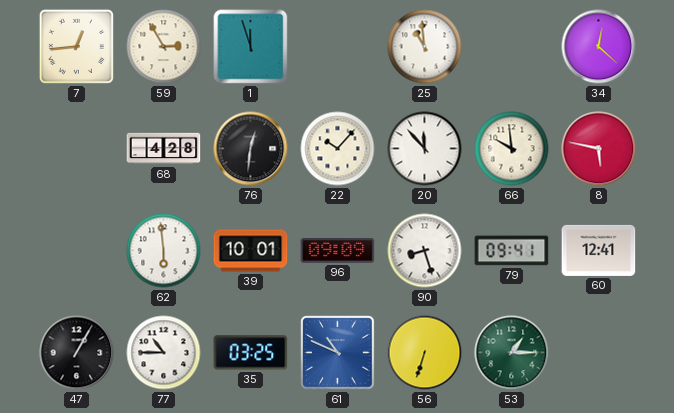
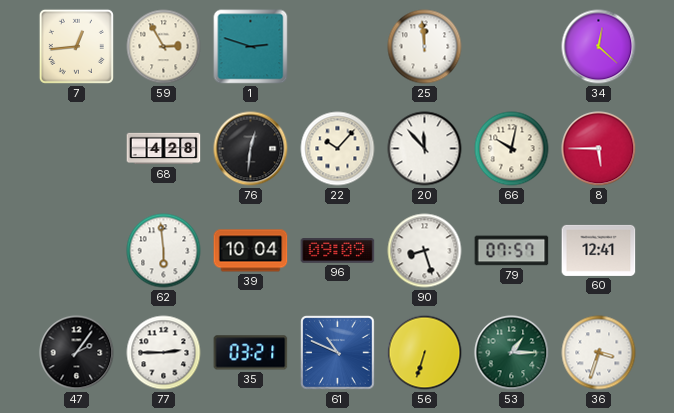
1: 11:57 -> 2:48
25: 10:59 -> 11:59
66: 9:59 -> 10:02
8: 5:47 -> 5:45
39: 10:01 -> 10:04
79: 09:41 -> 07:57
47: 1:05 -> 2:06
77: 10:45 -> 2:45
35: 03:25 -> 03:21
36: none -> 3:33
